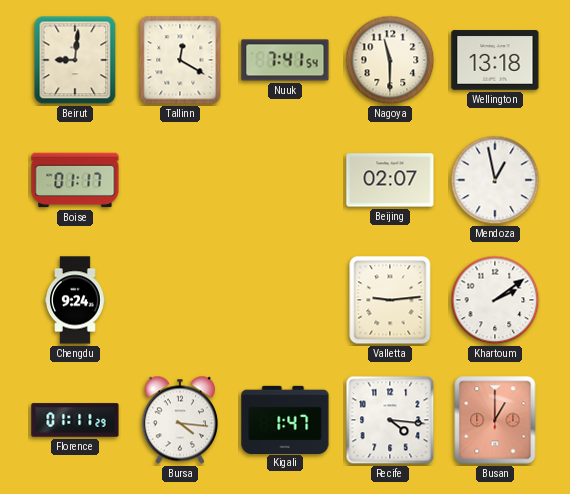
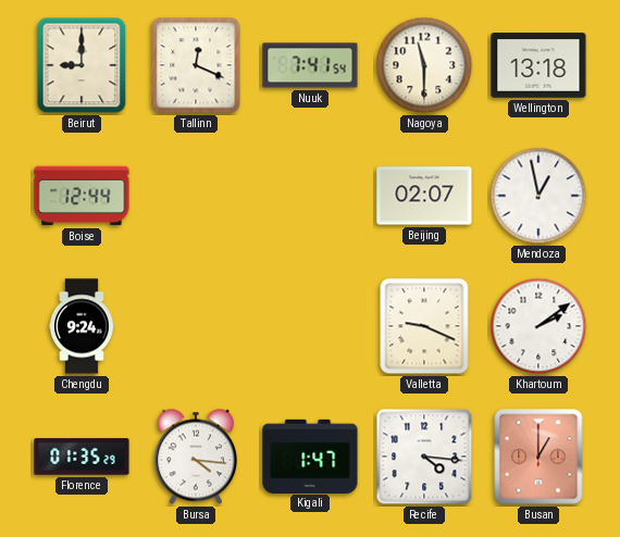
Beirut: 9:01 -> 9:00
Tallinn: 12:20 -> 12:19
Boise: 01:17 -> 12:44
Valletta: 9:14 -> 9:19
Florence: 01:11 -> 01:35
